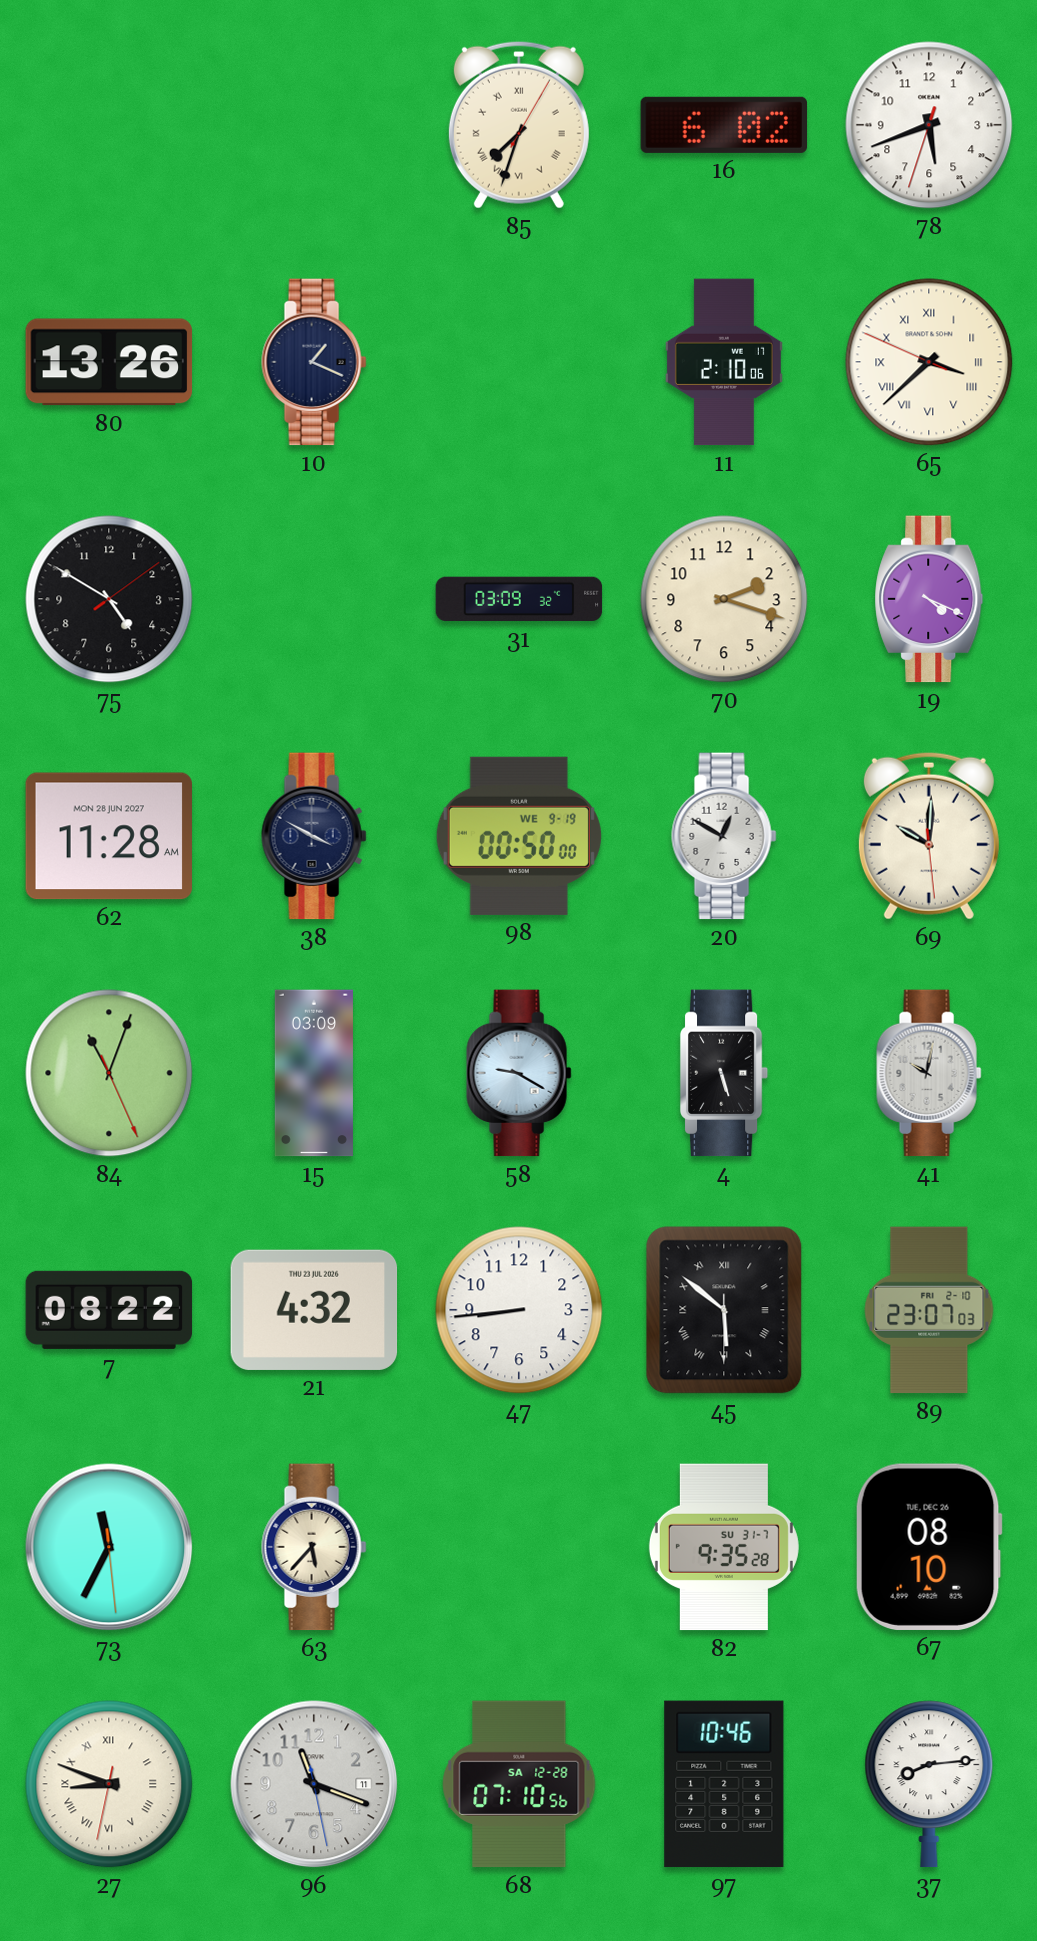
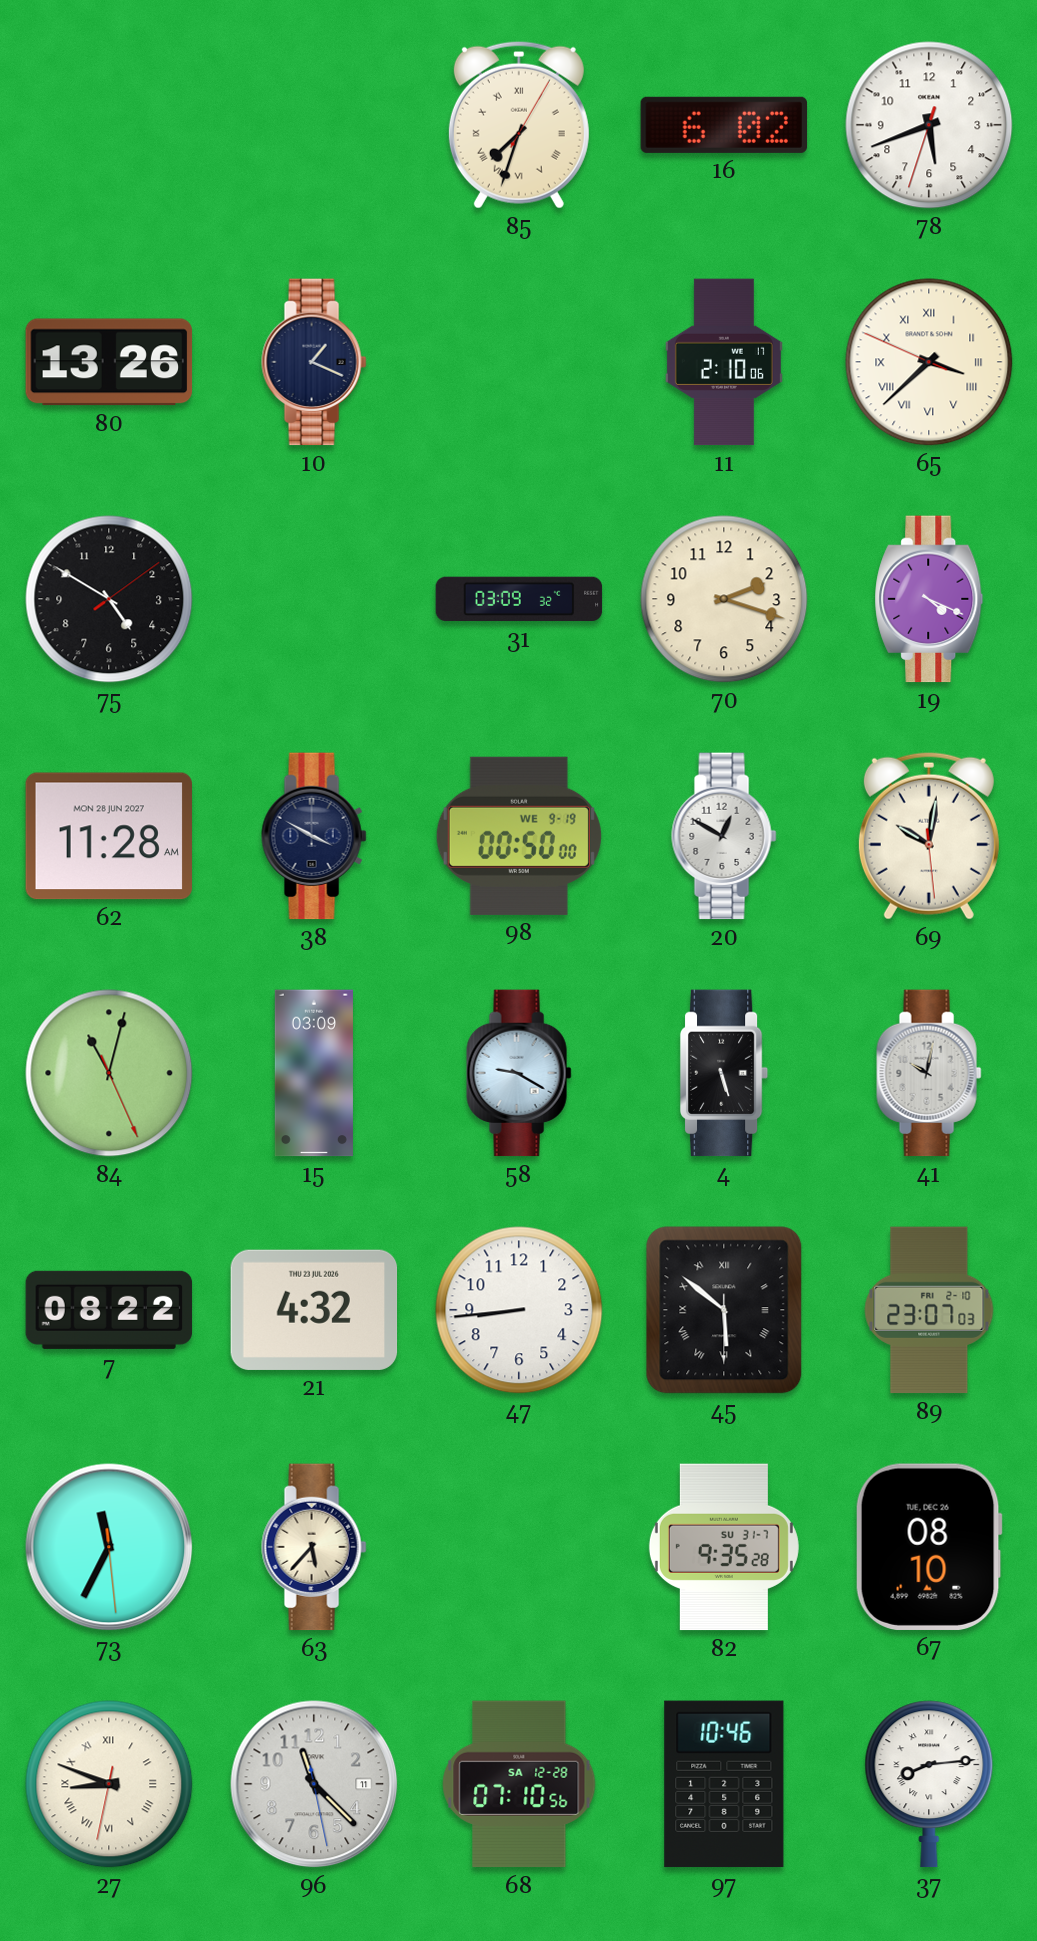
69: 10:00 -> 10:01
84: 11:03 -> 11:02
96: 11:18 -> 11:22
